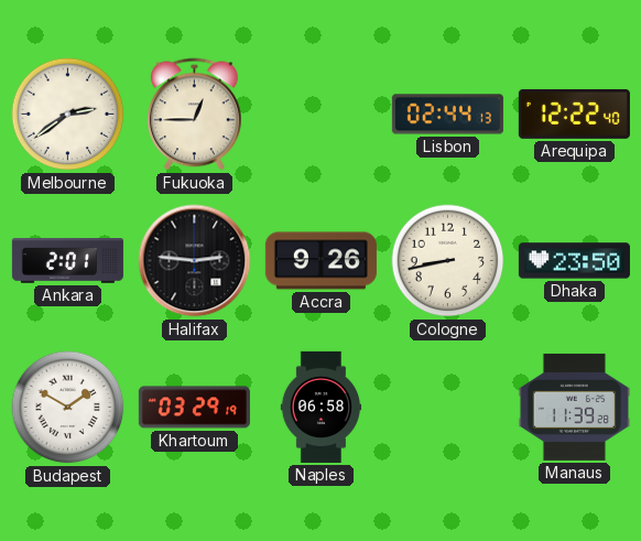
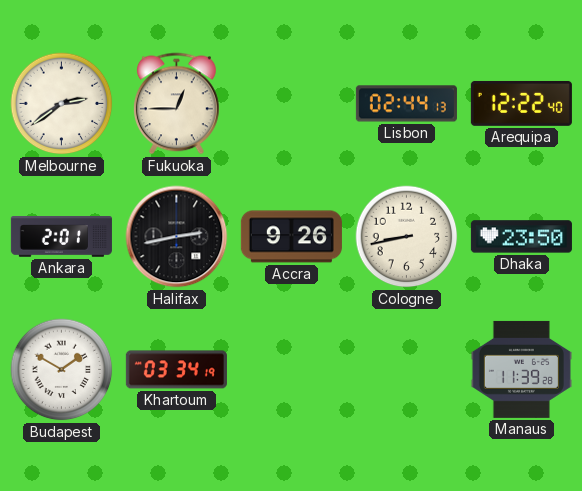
Halifax: 2:46 -> 2:43
Khartoum: 03:29 -> 03:34
Naples: 06:58 -> none
